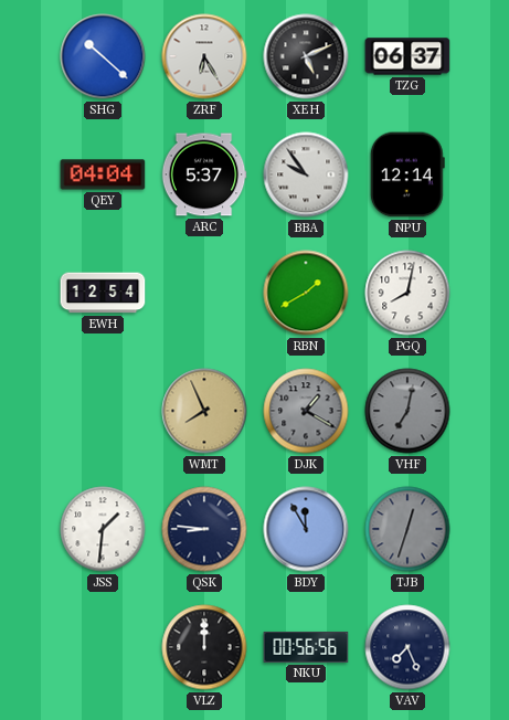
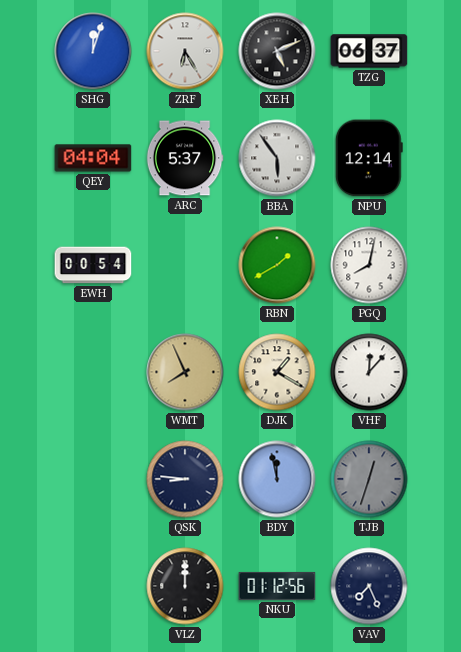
SHG: 10:22 -> 12:03
BBA: 9:54 -> 5:54
EWH: 12:54 -> 00:54
DJK dial: grey -> cream
VHF: 7:02 -> 12:07
VHF dial: grey -> white
JSS: 1:31 -> none
BDY: 11:55 -> 11:58
NKU: 00:56 -> 01:12
